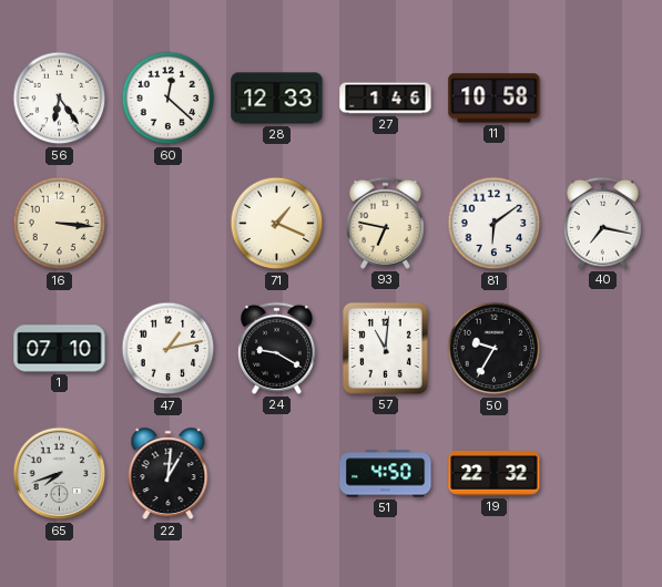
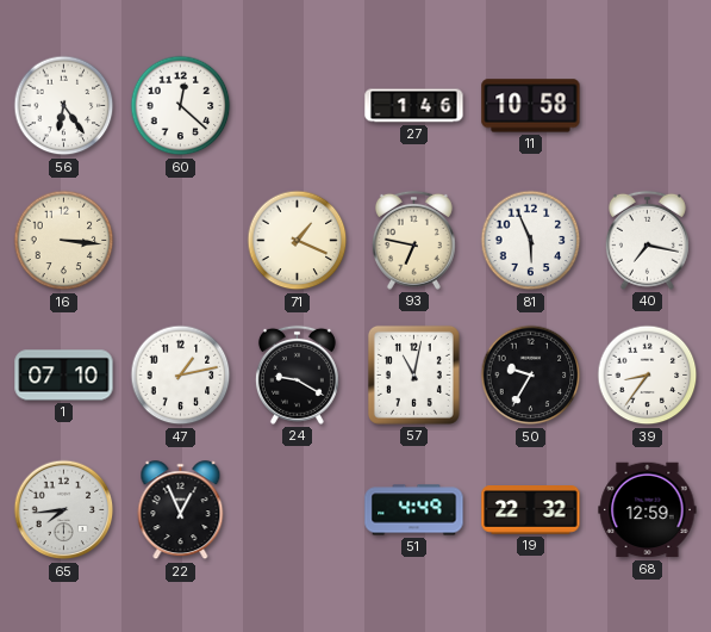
28: 12:33 -> none
81: 6:09 -> 5:56
57: 11:01 -> 11:02
39: none -> 8:36
65: 7:42 -> 7:44
22: 1:01 -> 12:56
51: 4:50 -> 4:49
68: none -> 12:59
